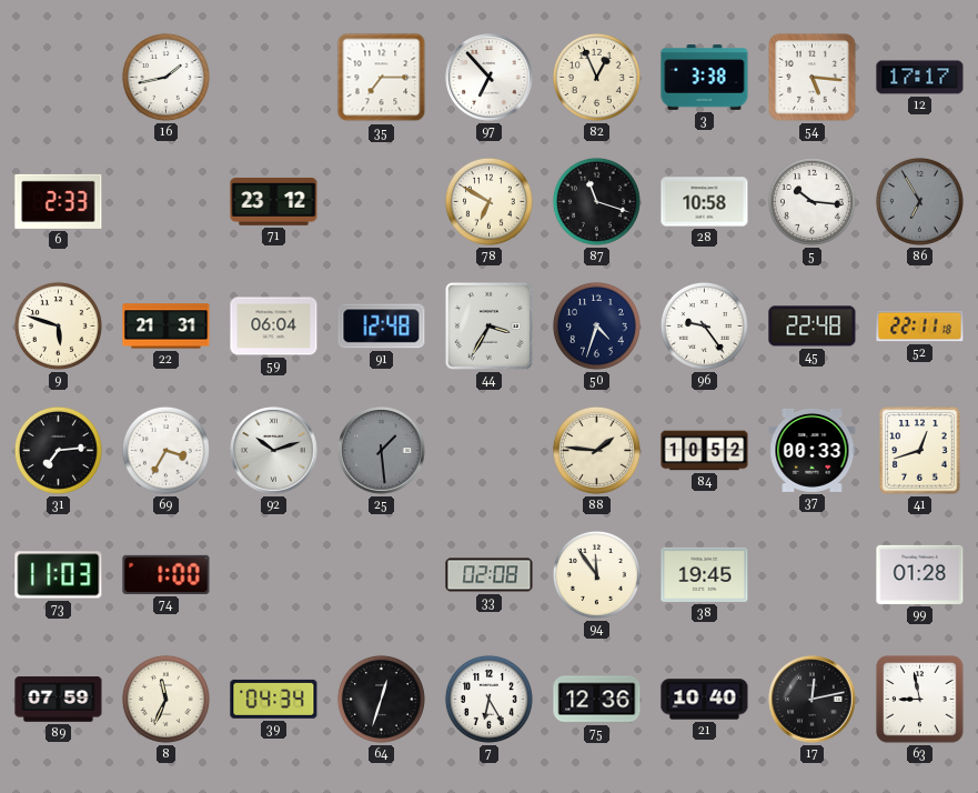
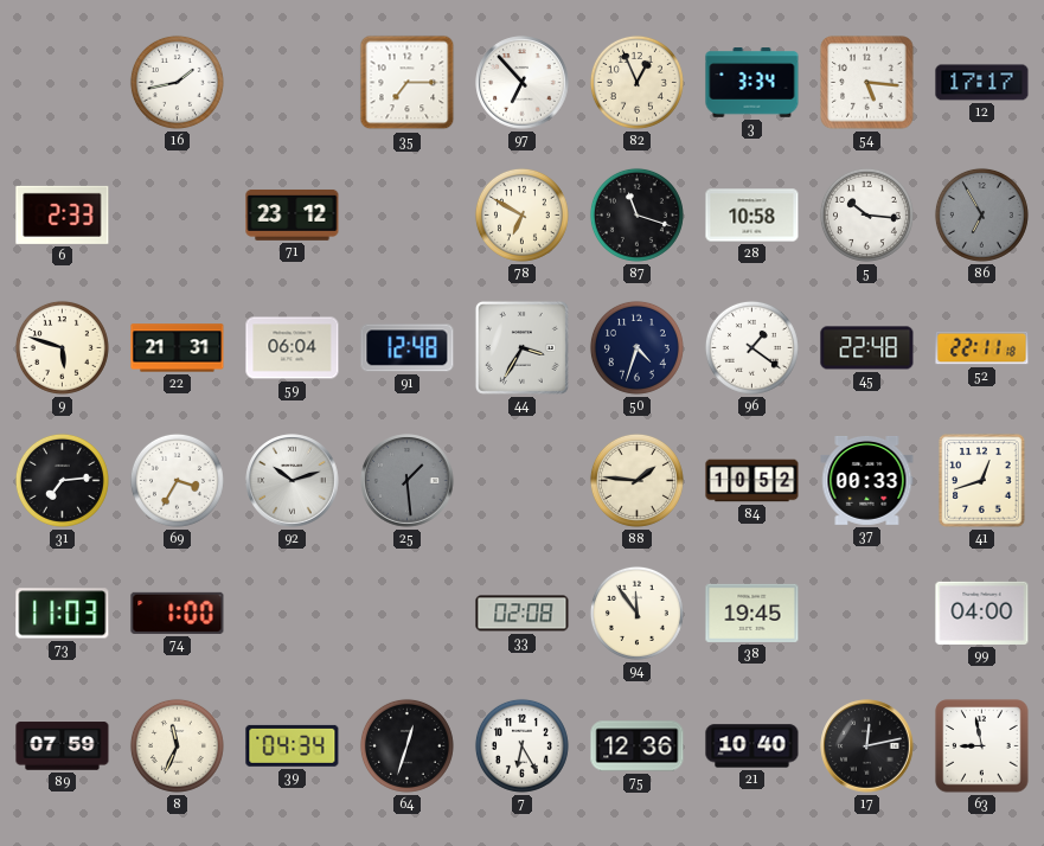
3: 3:38 -> 3:34
96: 9:24 -> 1:21
99: 01:28 -> 04:00
